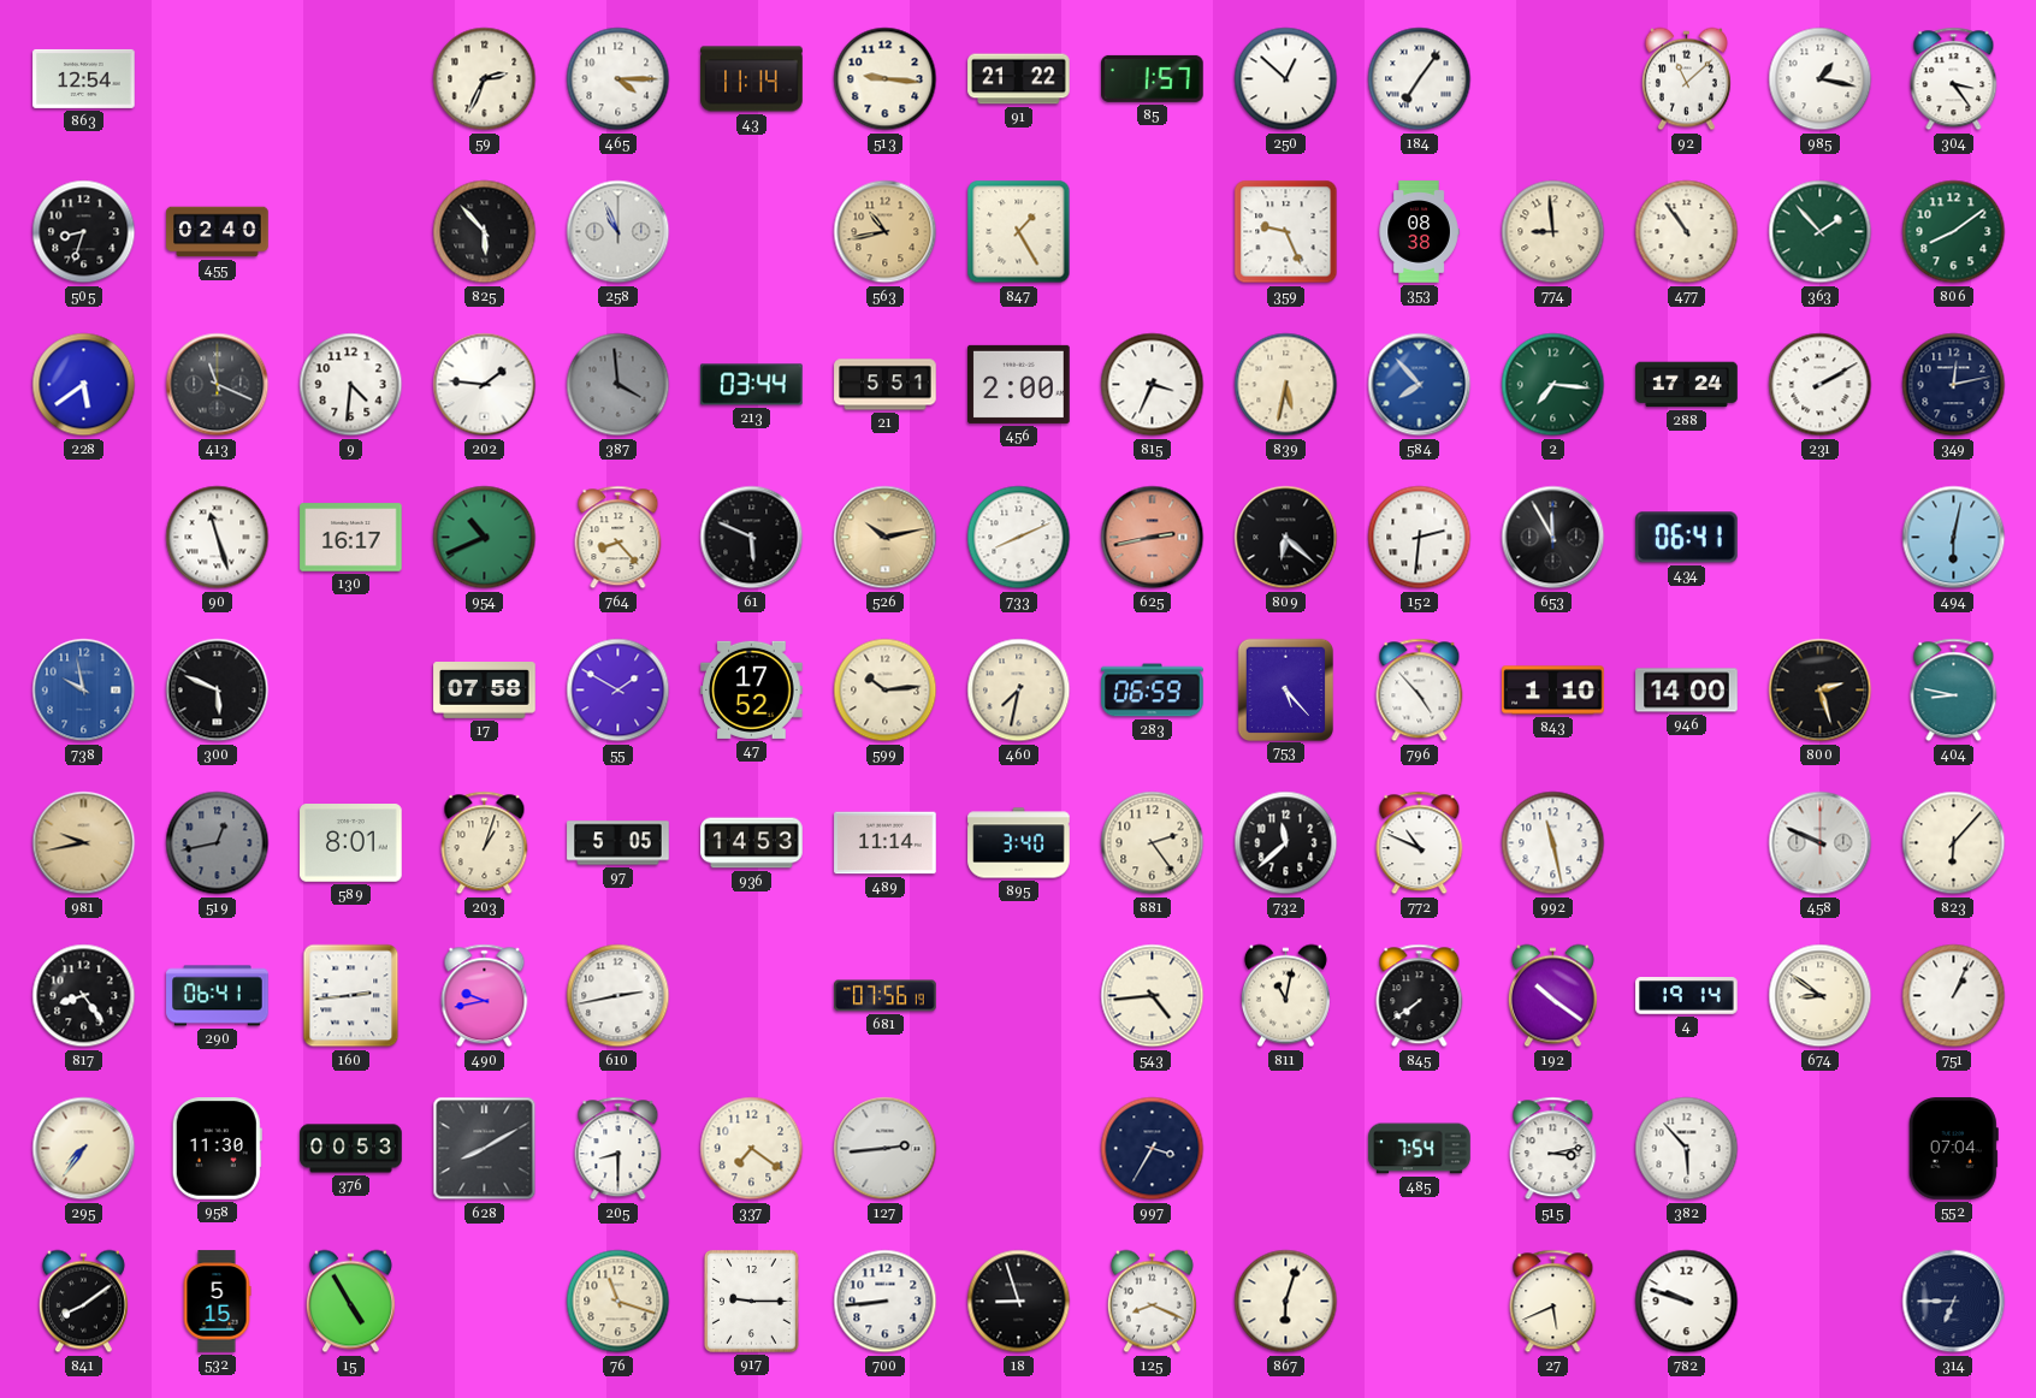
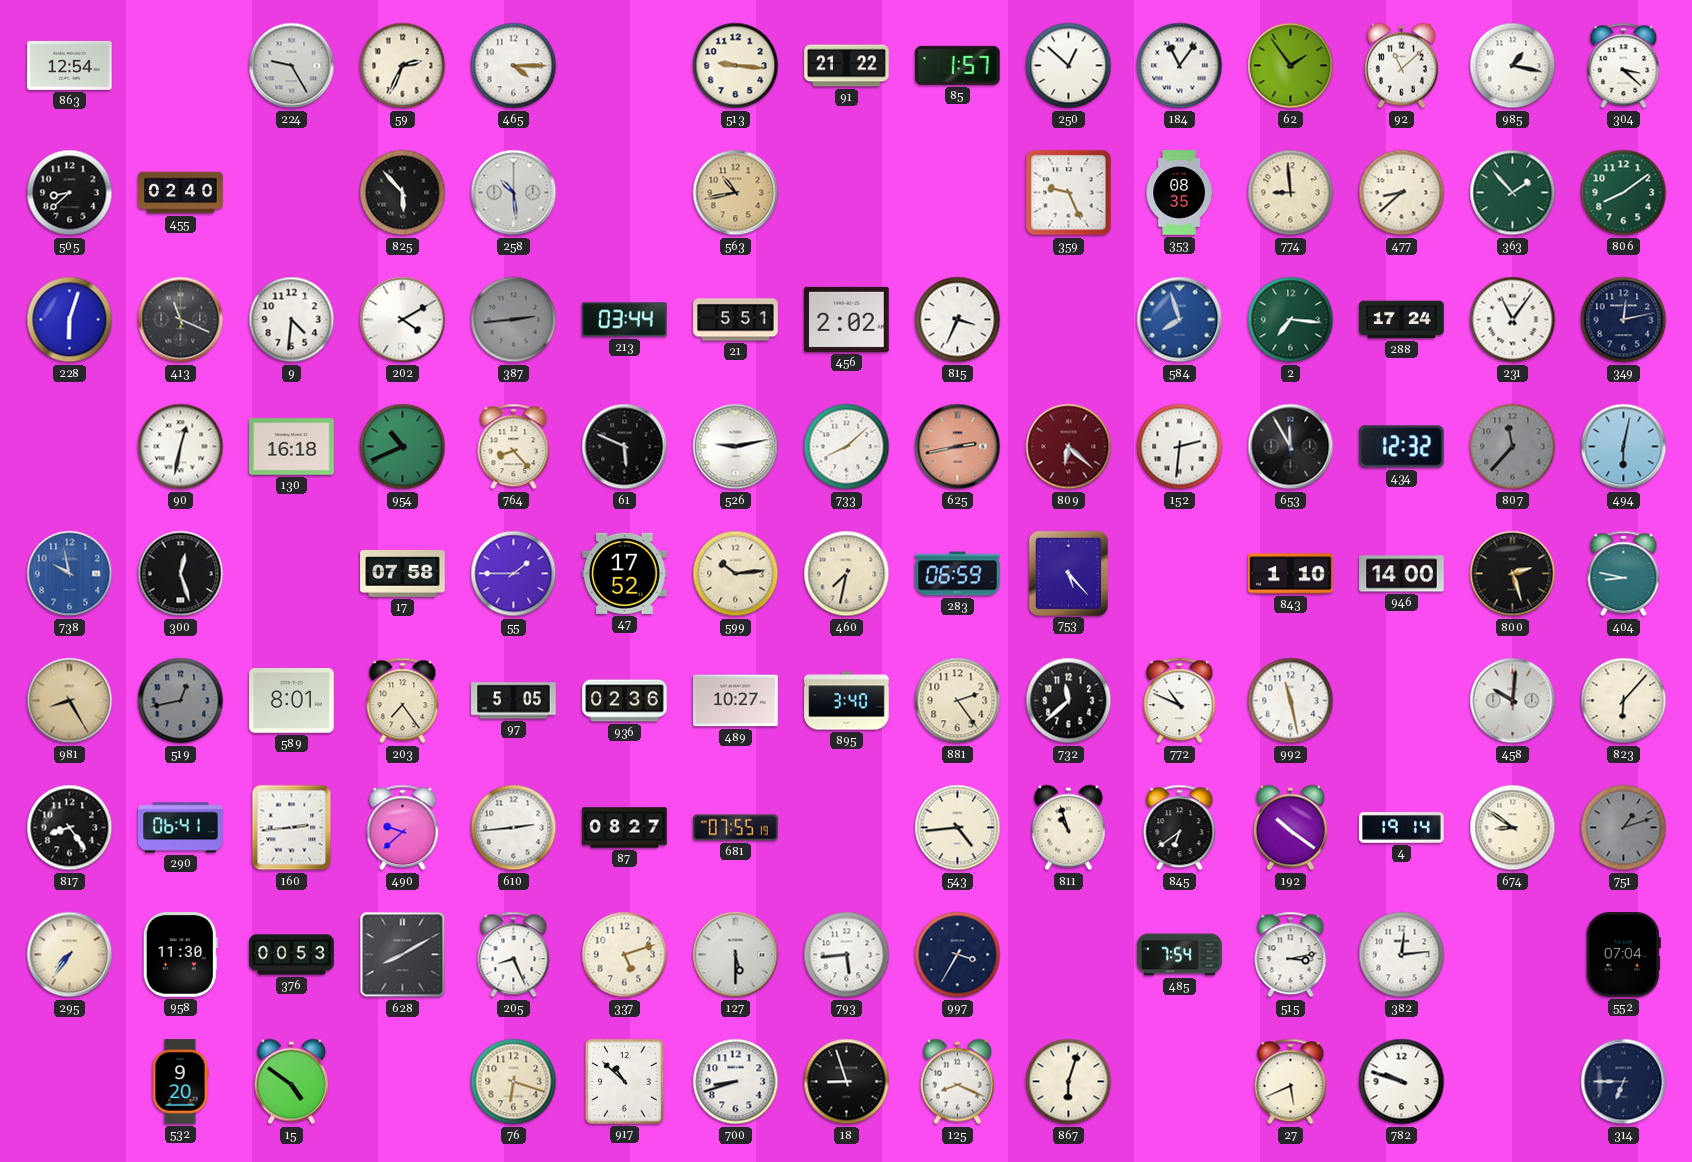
224: none -> 9:25
43: 11:14 -> none
184: 7:06 -> 11:06
62: none -> 1:54
304: 3:24 -> 3:22
505: 8:33 -> 8:38
258: 10:56 -> 10:29
847: 1:25 -> none
353: 08:38 -> 08:35
477: 10:54 -> 8:38
228: 5:39 -> 6:03
202: 1:46 -> 4:10
387: 3:59 -> 2:44
456: 2:00 -> 2:02
839: 5:32 -> none
584: 7:53 -> 7:57
231: 2:10 -> 11:06
90: 11:27 -> 12:32
130: 16:17 -> 16:18
526: 10:13 -> 9:13
526 dial: champagne -> white
733: 8:11 -> 8:08
809 dial: black -> burgundy
434: 06:41 -> 12:32
807: none -> 11:37
300: 5:49 -> 12:27
55: 1:50 -> 1:45
796: 4:53 -> none
981: 9:43 -> 8:25
203: 1:03 -> 7:24
936: 14:53 -> 02:36
489: 11:14 -> 10:27
458: 9:49 -> 10:01
490: 9:43 -> 9:38
610: 2:43 -> 2:44
87: none -> 08:27
681: 07:56 -> 07:55
811: 11:02 -> 10:57
845: 7:39 -> 6:39
751: 1:04 -> 1:12
751 dial: white -> grey
205: 8:30 -> 8:26
337: 7:21 -> 5:12
127: 2:44 -> 5:30
793: none -> 5:44
382: 5:53 -> 12:14
841: 8:09 -> none
532: 5:15 -> 9:20
15: 4:55 -> 4:51
76: 11:18 -> 6:18
917: 9:15 -> 10:52
700: 8:44 -> 8:42
